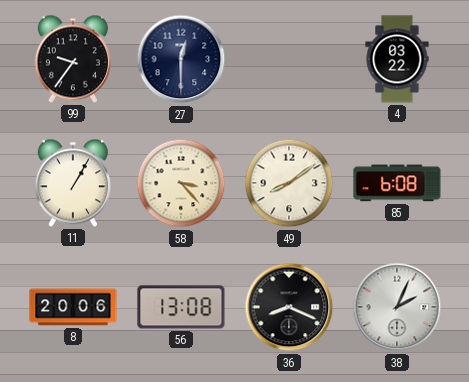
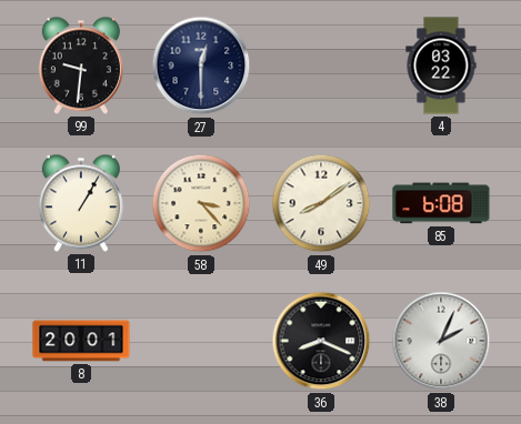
99: 9:36 -> 9:31
8: 20:06 -> 20:01
56: 13:08 -> none
